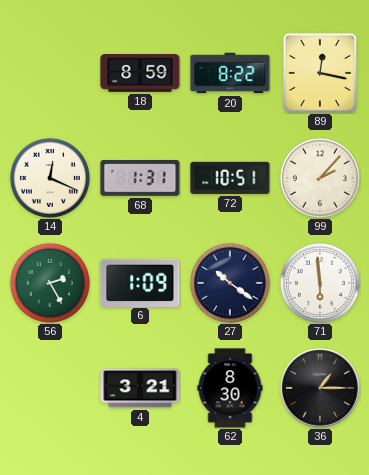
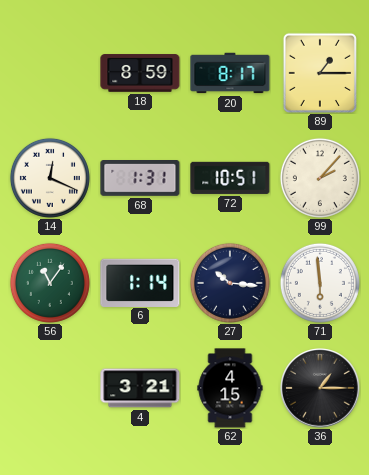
20: 8:22 -> 8:17
89: 12:17 -> 1:15
56: 2:25 -> 11:06
6: 1:09 -> 1:14
27: 10:21 -> 10:16
62: 8:30 -> 4:15
